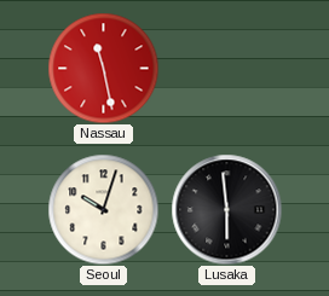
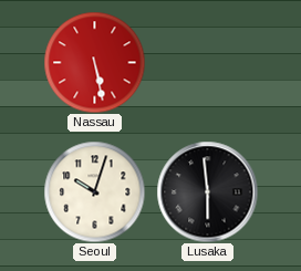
Nassau: 11:28 -> 5:28
